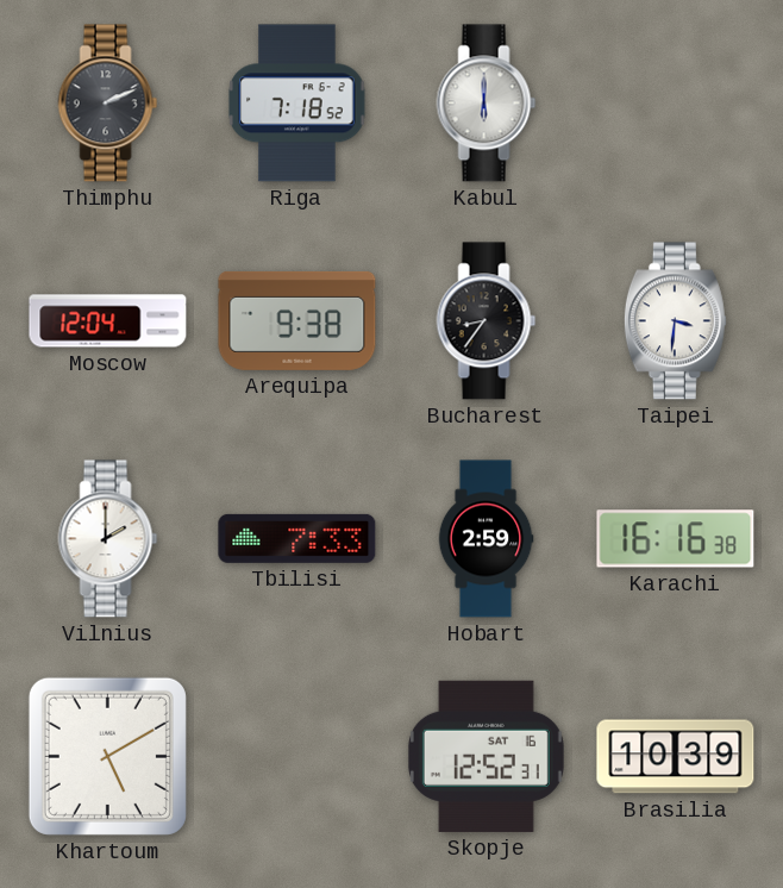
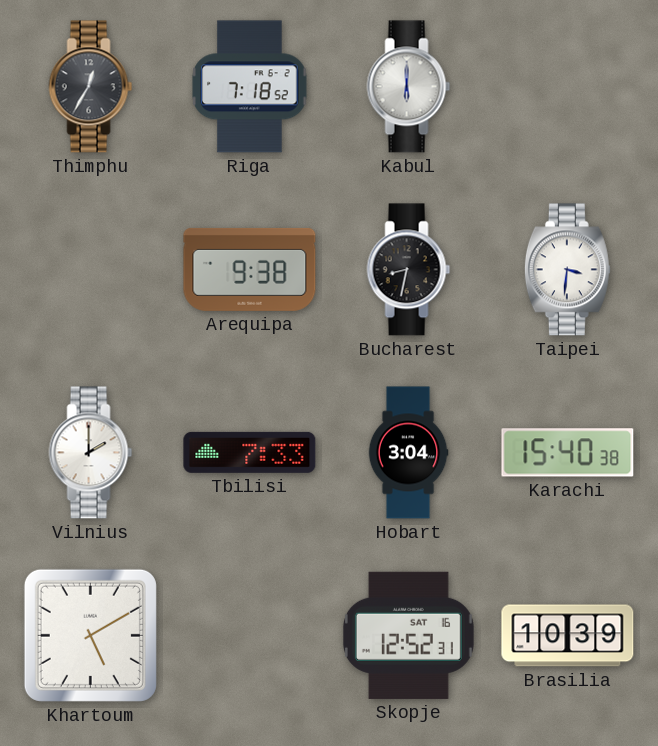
Thimphu: 2:11 -> 12:35
Moscow: 12:04 -> none
Bucharest: 8:36 -> 8:32
Hobart: 2:59 -> 3:04
Karachi: 16:16 -> 15:40
